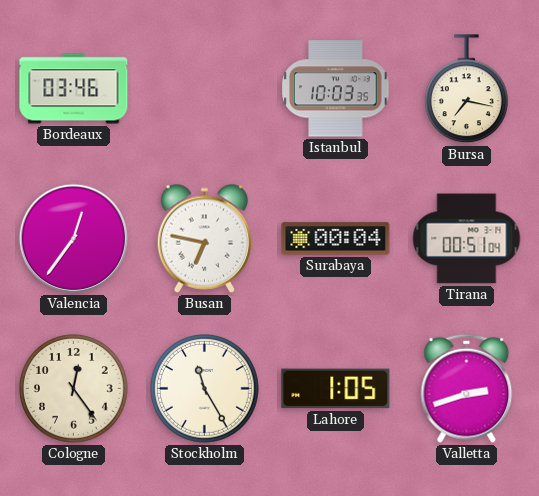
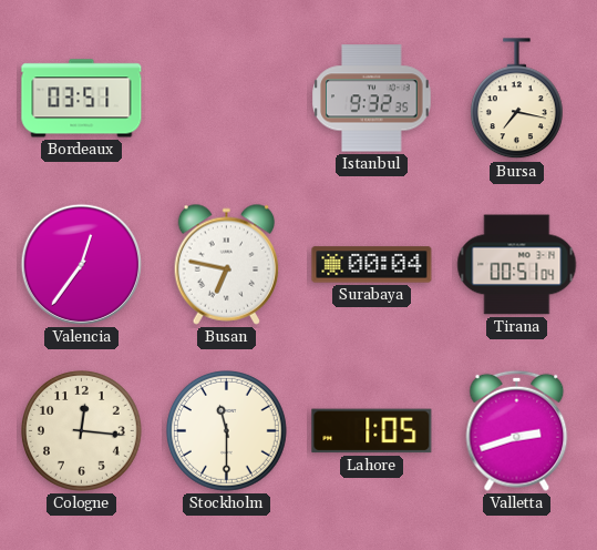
Bordeaux: 03:46 -> 03:51
Istanbul: 10:03 -> 9:32
Cologne: 12:24 -> 12:16
Stockholm: 11:25 -> 11:30
